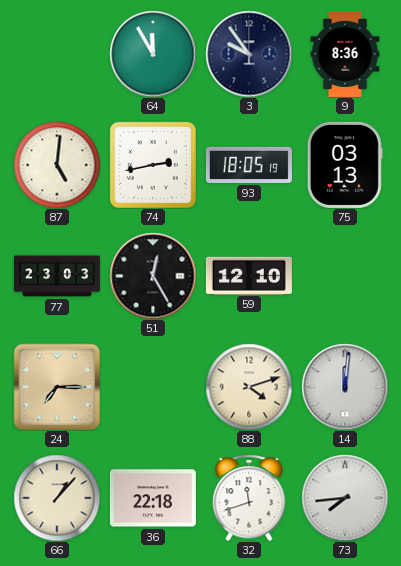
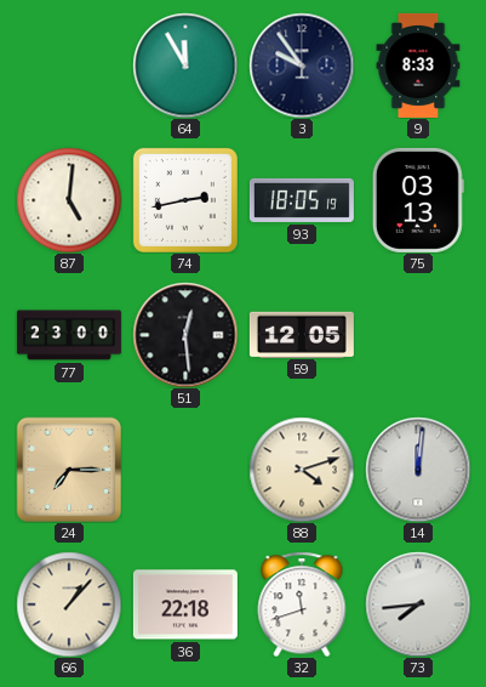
9: 8:36 -> 8:33
77: 23:03 -> 23:00
51: 12:25 -> 12:29
59: 12:10 -> 12:05
